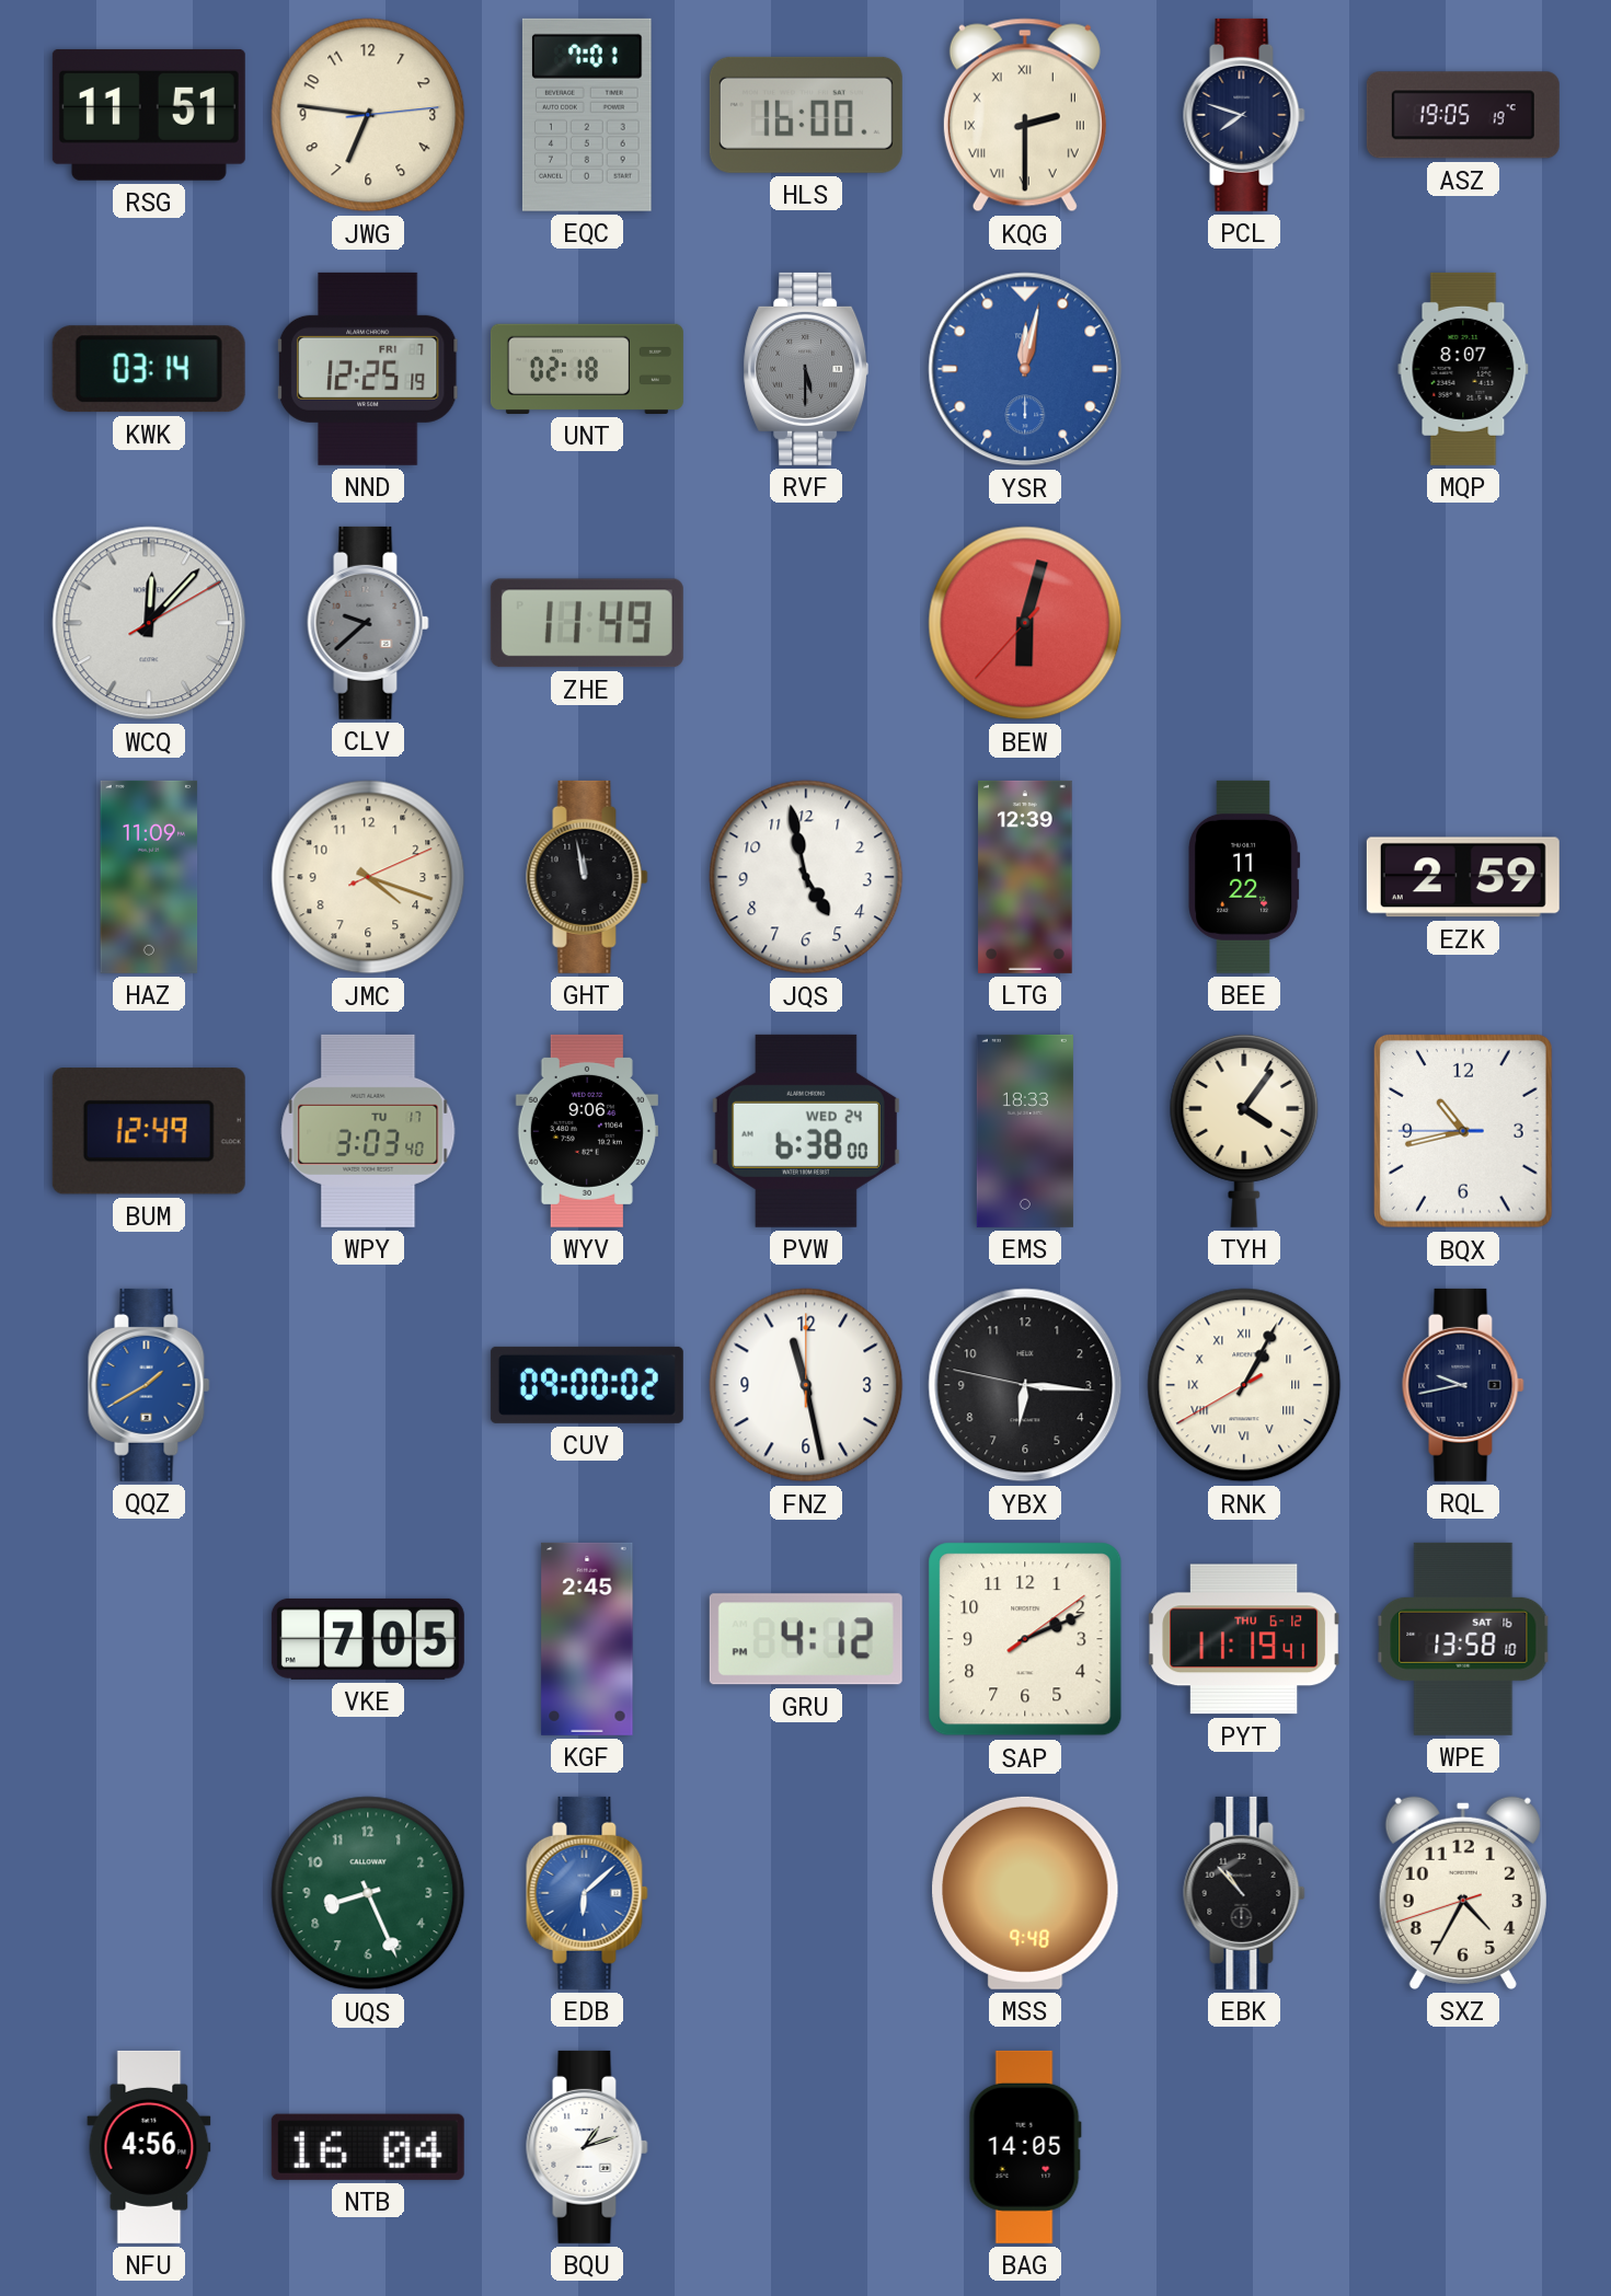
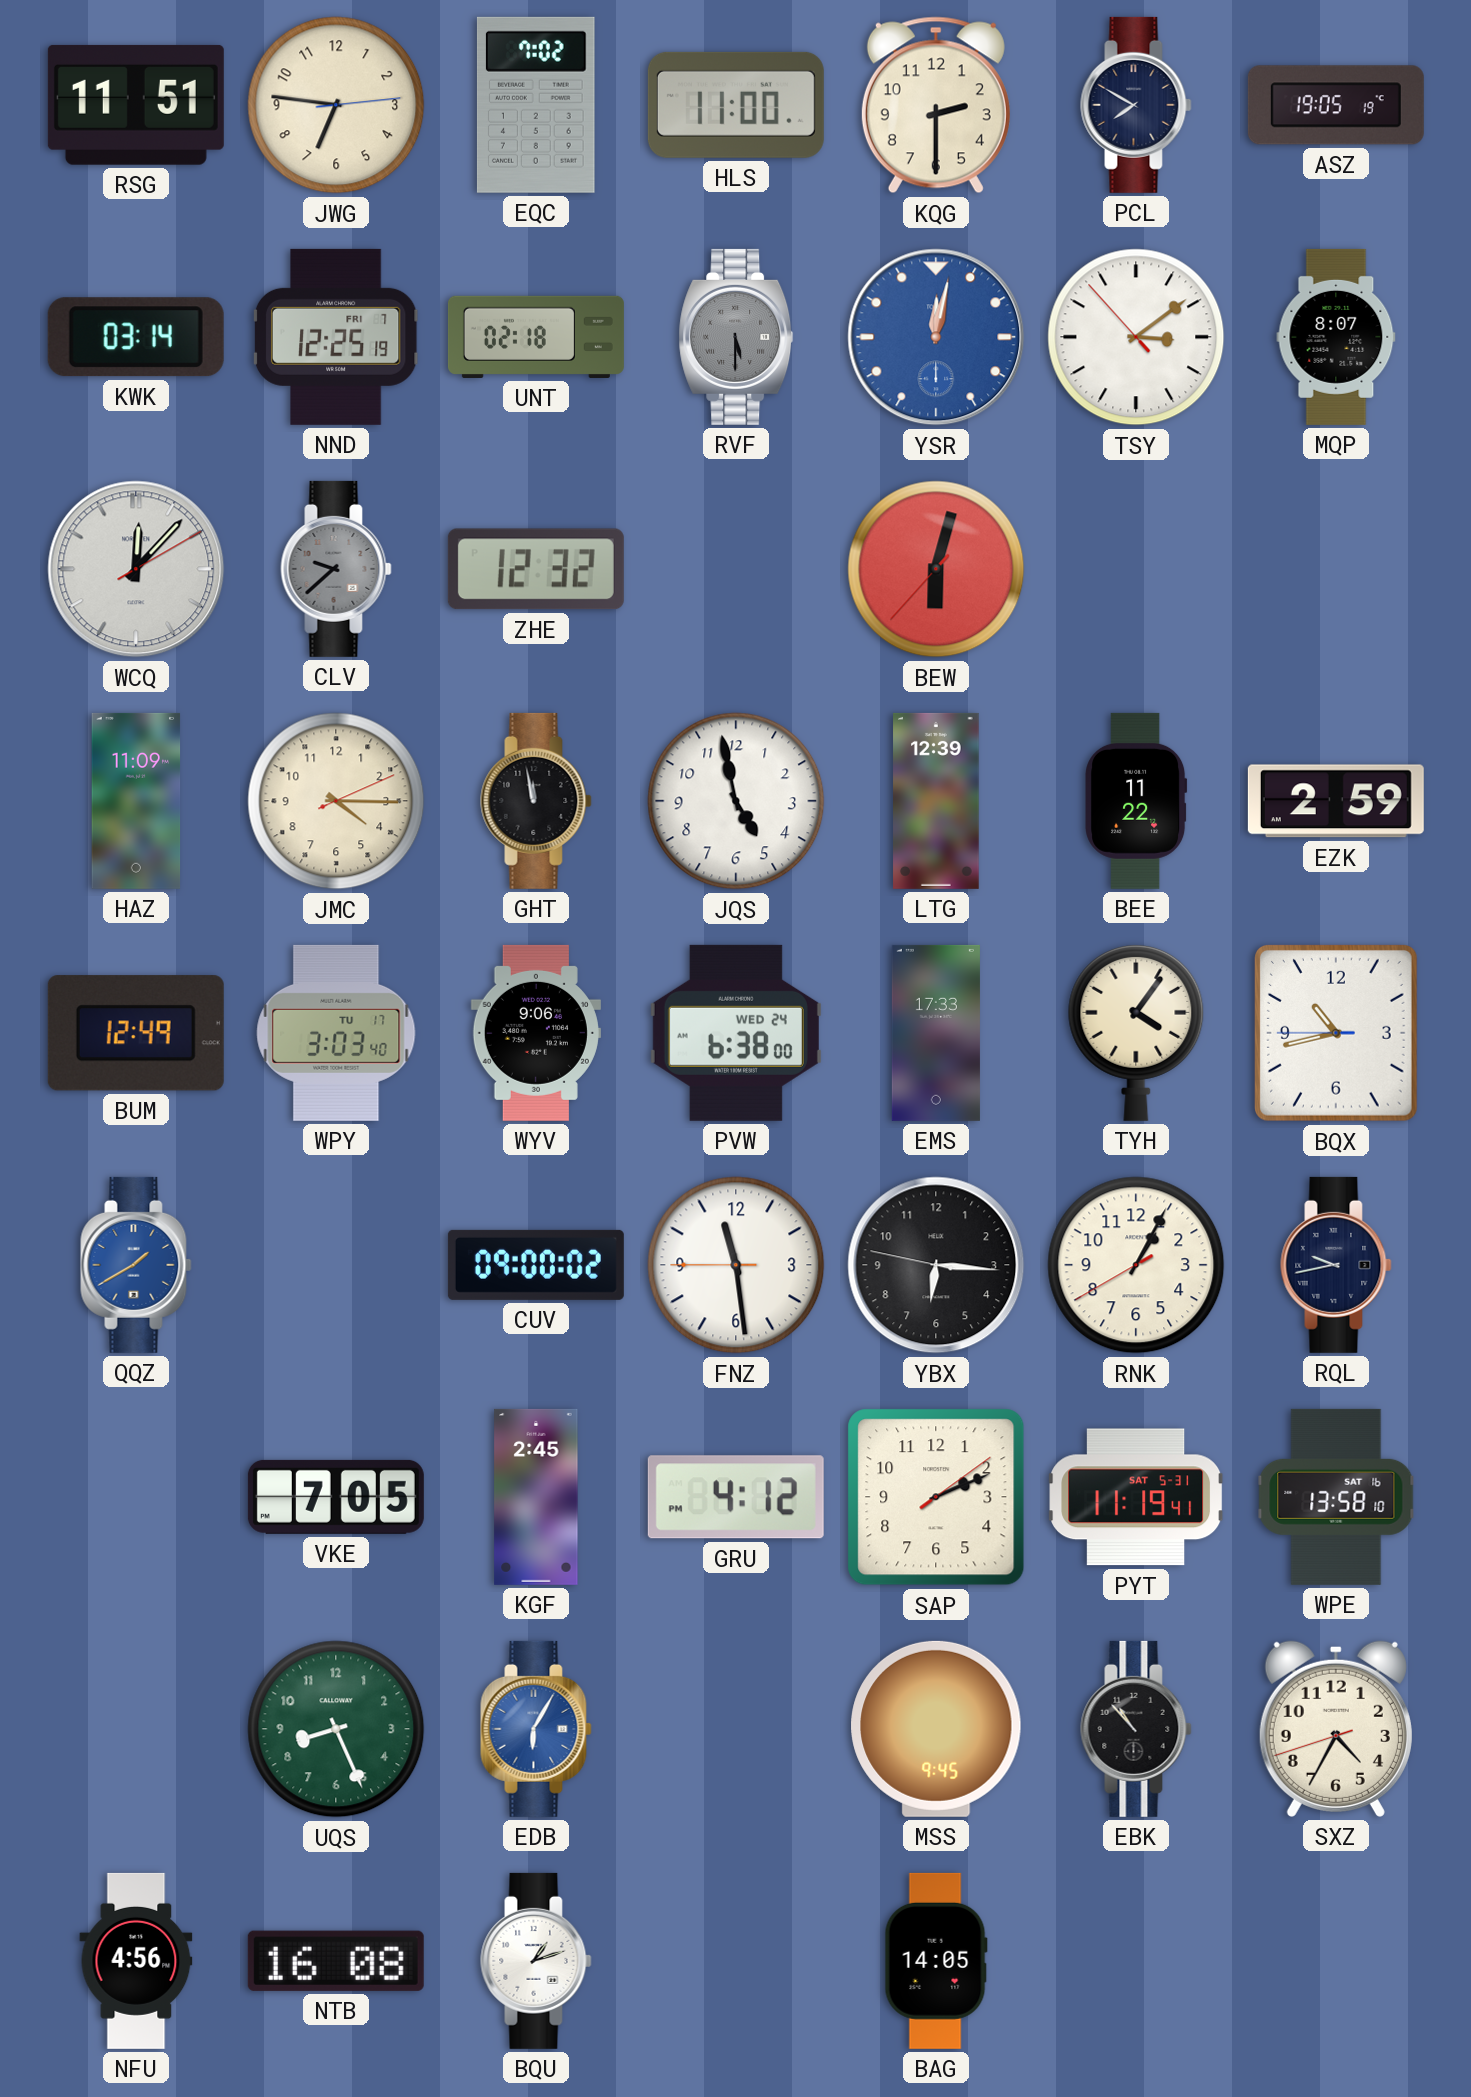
EQC: 7:01 -> 7:02
HLS: 16:00 -> 11:00
KQG numerals: Roman -> Arabic
PCL: 7:48 -> 7:50
TSY: none -> 3:08
ZHE: 11:49 -> 12:32
JMC: 4:18 -> 4:15
EMS: 18:33 -> 17:33
FNZ: 11:28:00 -> 11:28:45
RNK numerals: Roman -> Arabic
PYT date: THU 6-12 -> SAT 5-31
EDB: 6:08 -> 6:05
MSS: 9:48 -> 9:45
NTB: 16:04 -> 16:08
